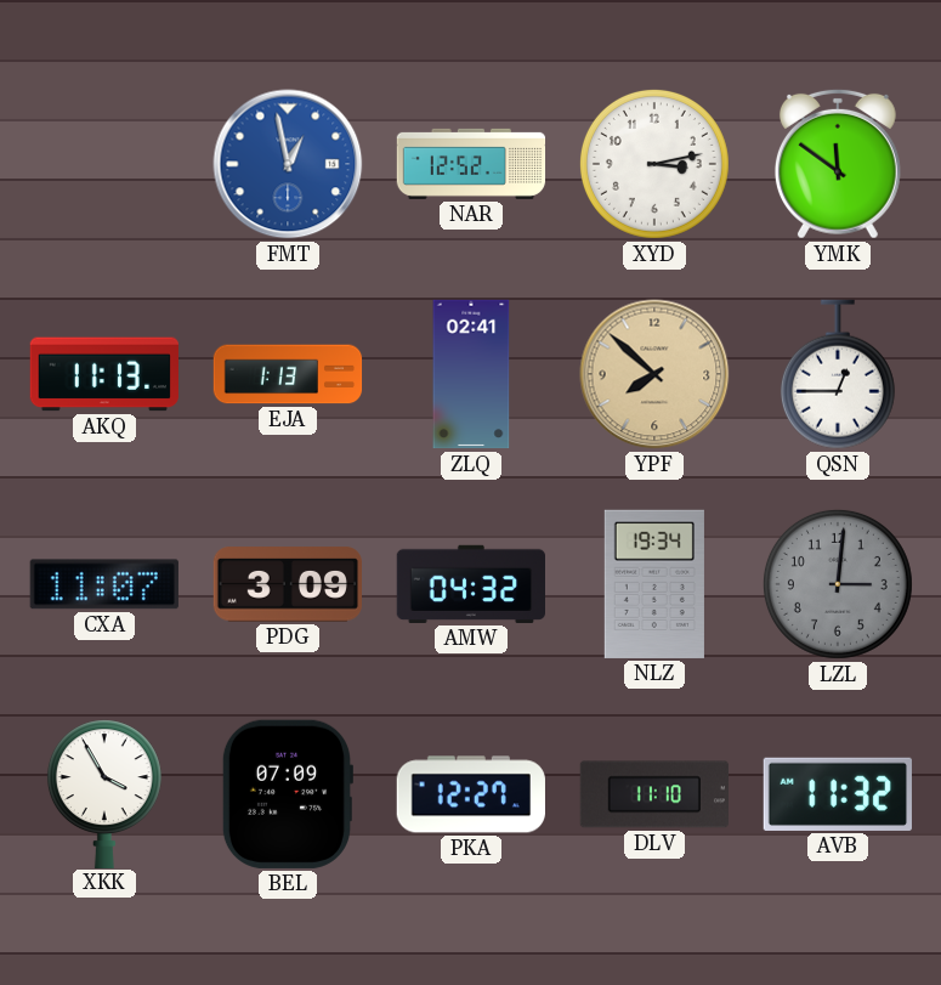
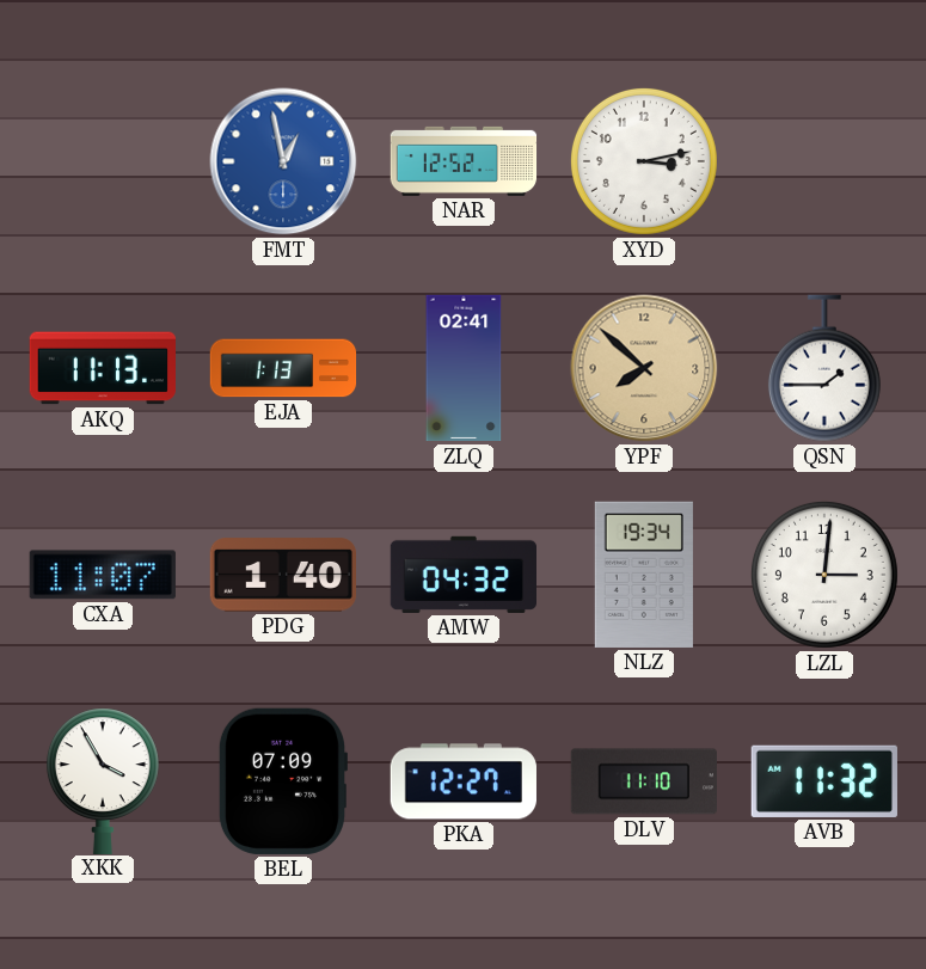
YMK: 11:51 -> none
QSN: 12:45 -> 1:45
PDG: 3:09 -> 1:40
LZL dial: grey -> white
